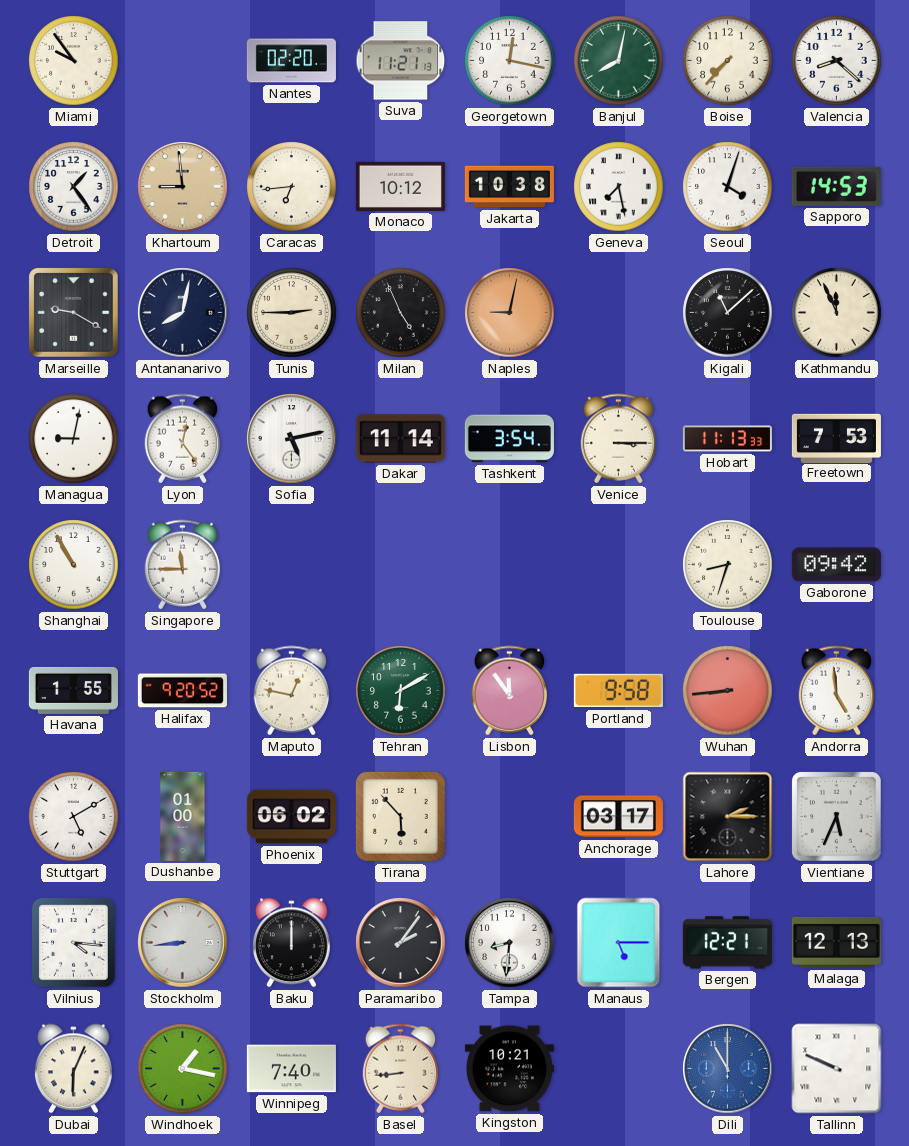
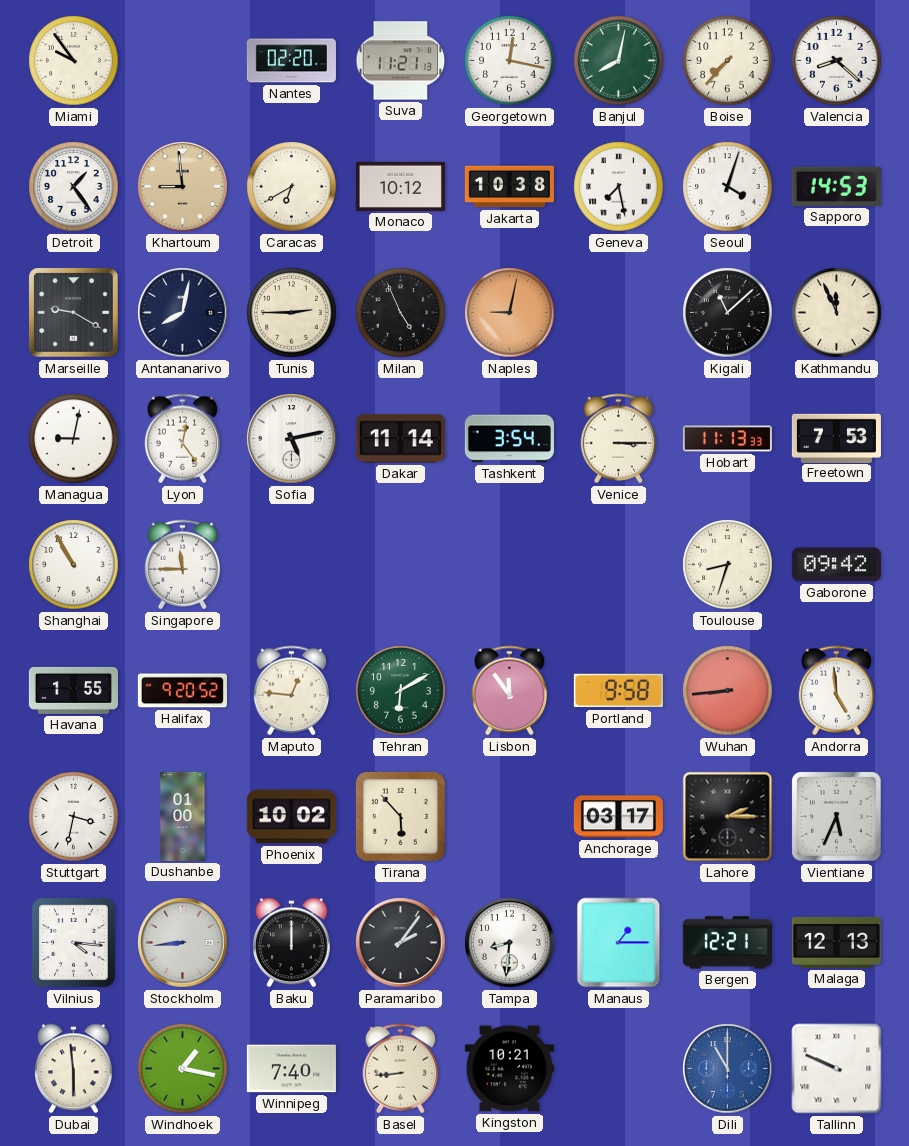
Caracas: 6:44 -> 6:40
Maputo: 12:47 -> 12:46
Stuttgart: 5:10 -> 3:32
Phoenix: 06:02 -> 10:02
Manaus: 5:15 -> 1:15
Dubai: 6:04 -> 5:59
